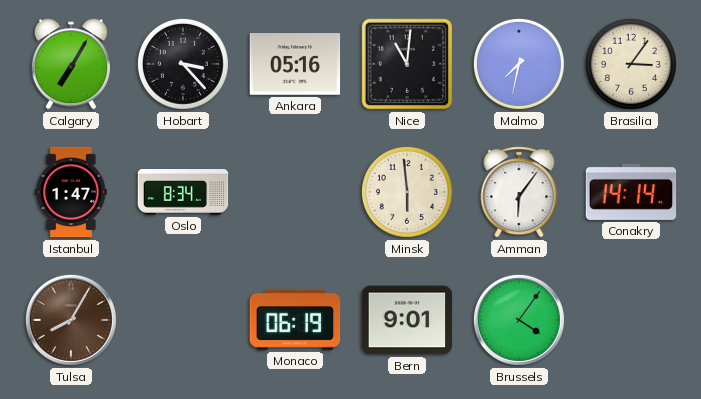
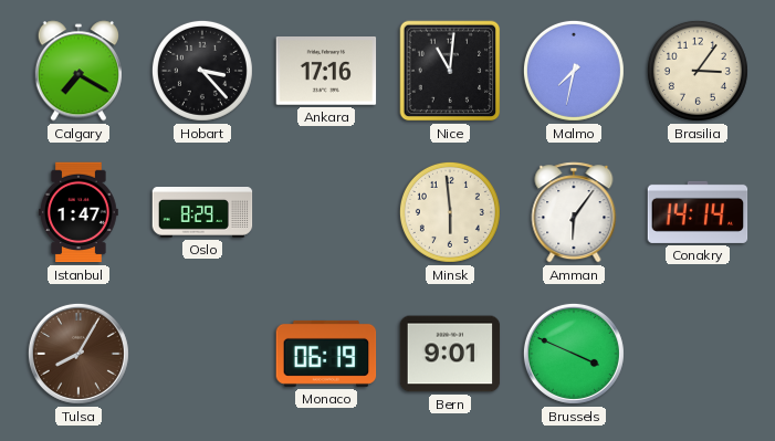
Calgary: 7:05 -> 7:20
Ankara: 05:16 -> 17:16
Oslo: 8:34 -> 8:29
Brussels: 4:06 -> 3:49
